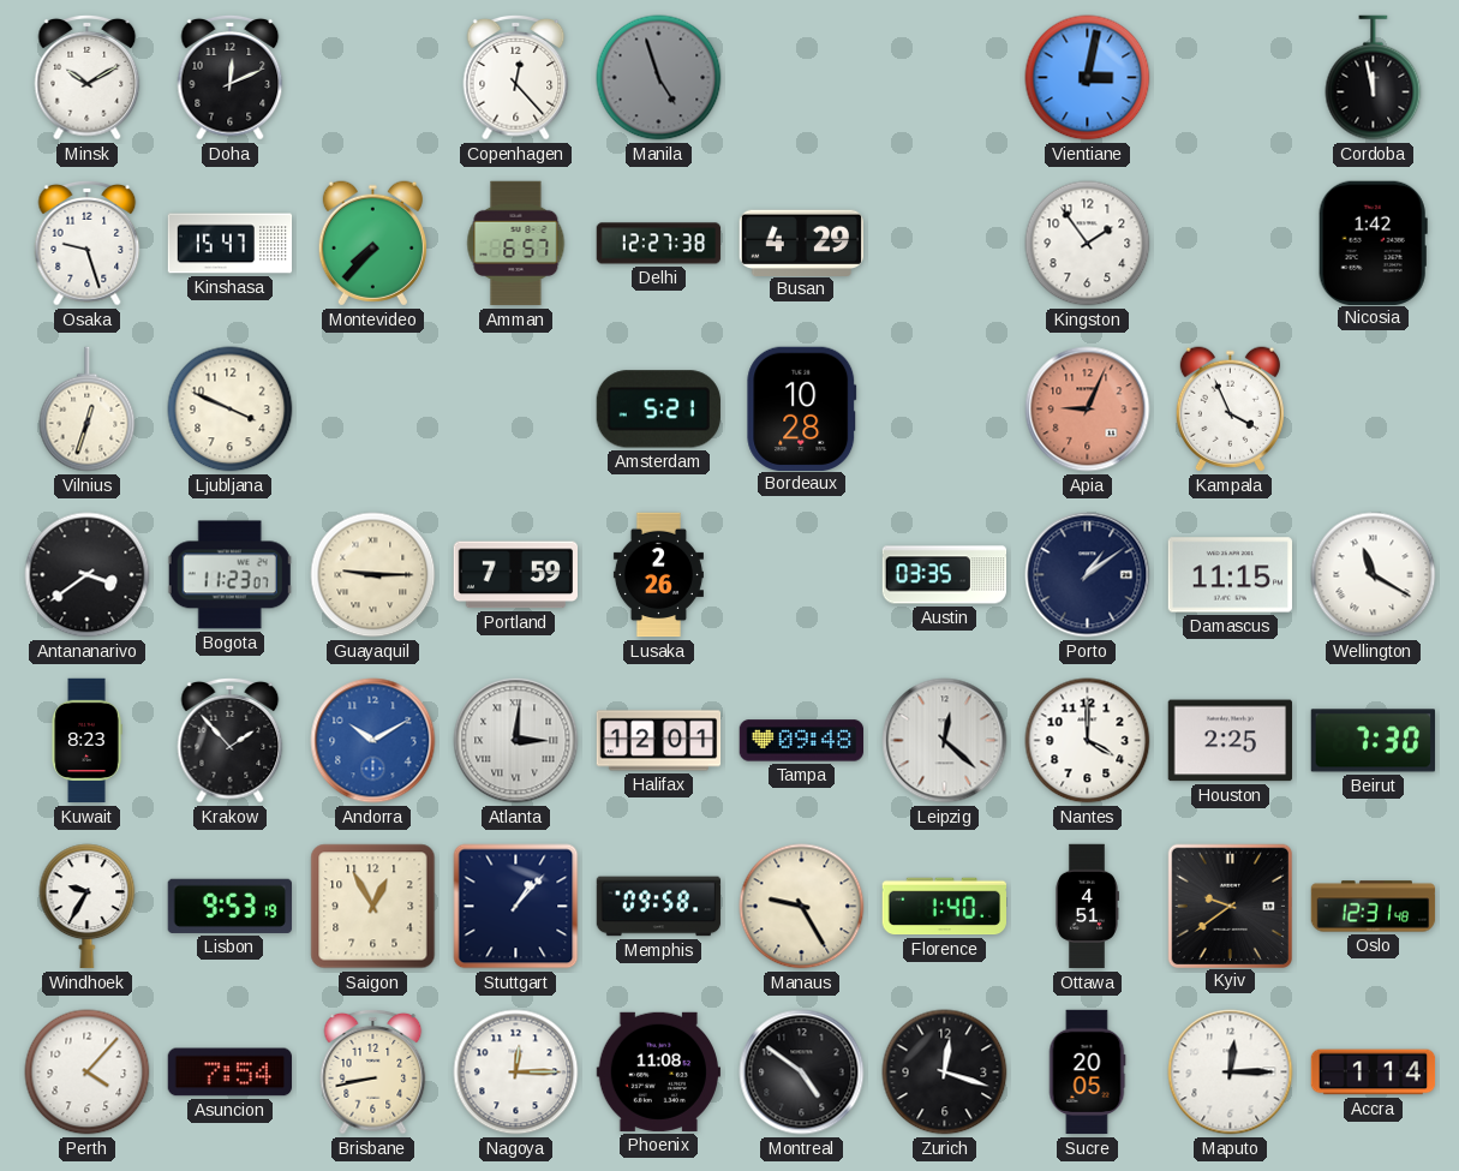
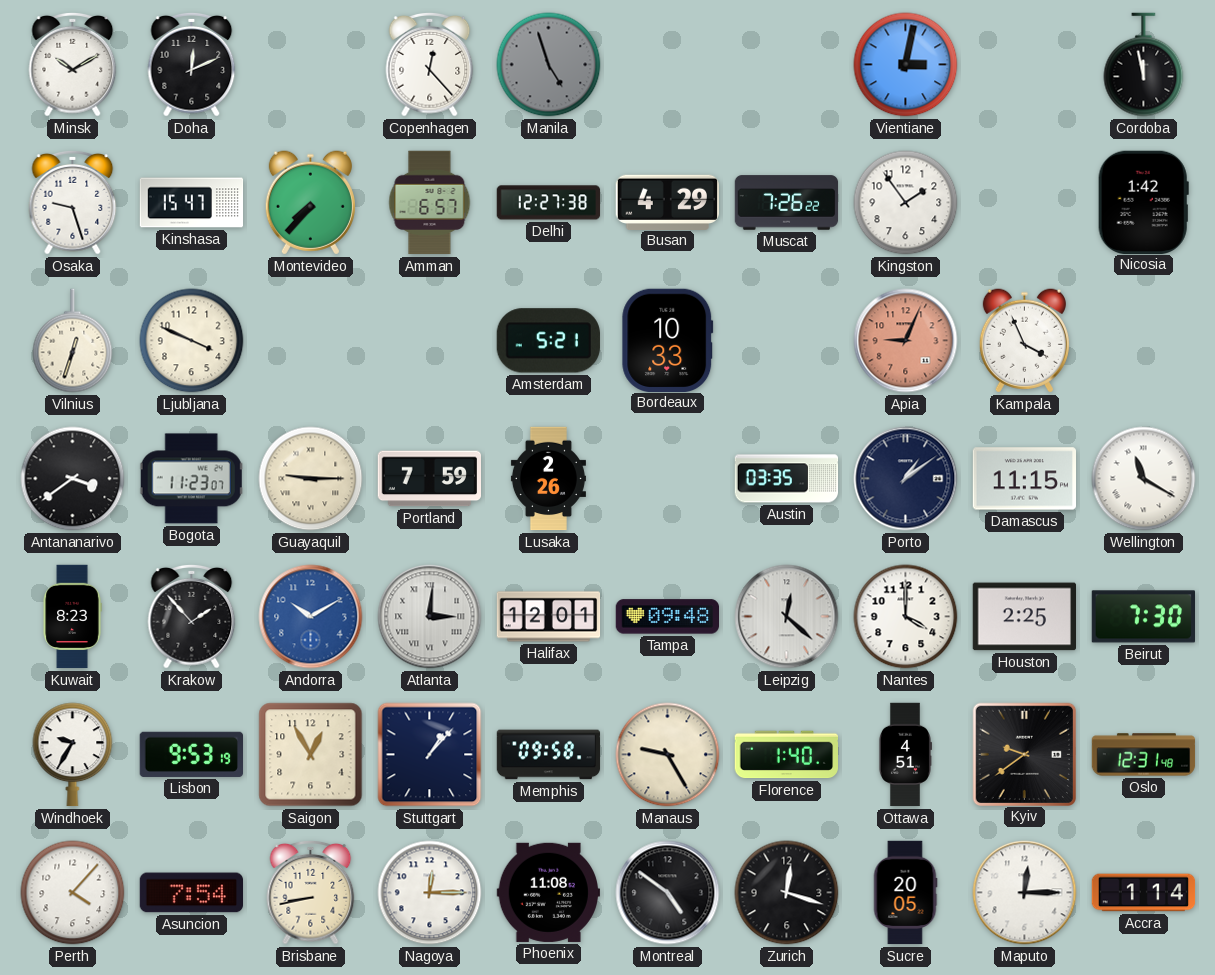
Muscat: none -> 7:26
Bordeaux: 10:28 -> 10:33
